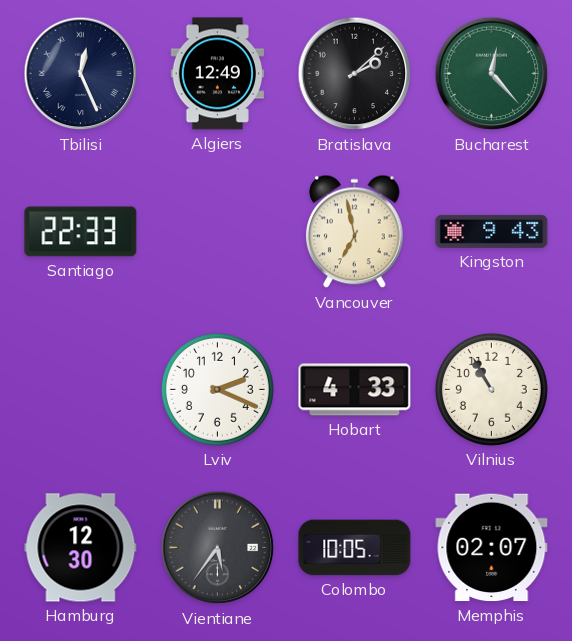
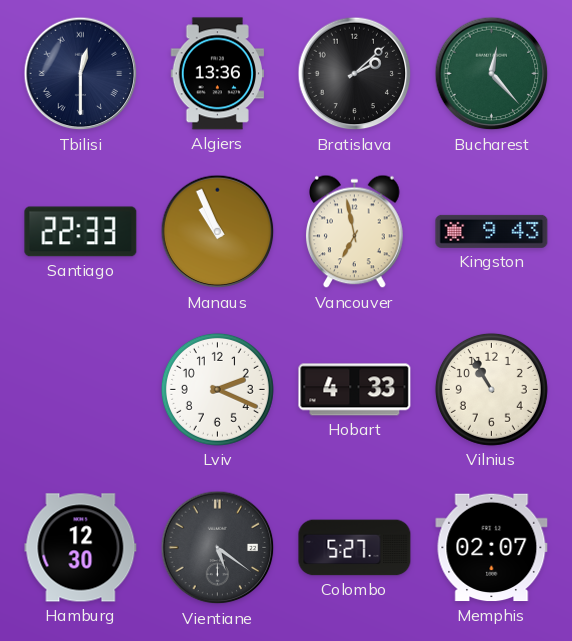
Tbilisi: 12:26 -> 12:30
Algiers: 12:49 -> 13:36
Manaus: none -> 10:56
Vientiane: 5:36 -> 5:21
Colombo: 10:05 -> 5:27
